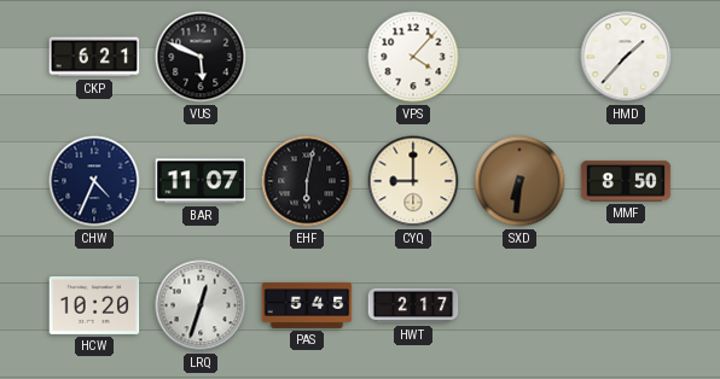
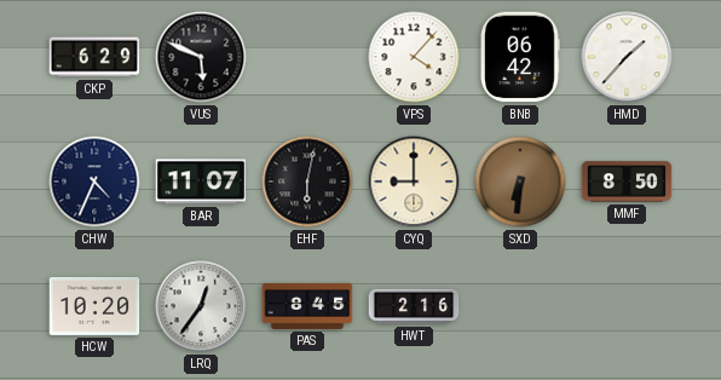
CKP: 6:21 -> 6:29
BNB: none -> 06:42
LRQ: 12:33 -> 12:36
PAS: 5:45 -> 8:45
HWT: 2:17 -> 2:16
